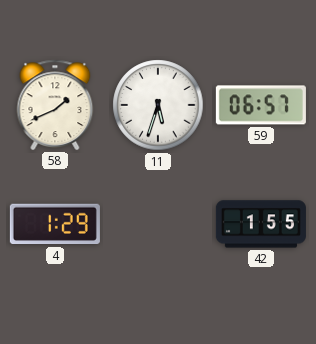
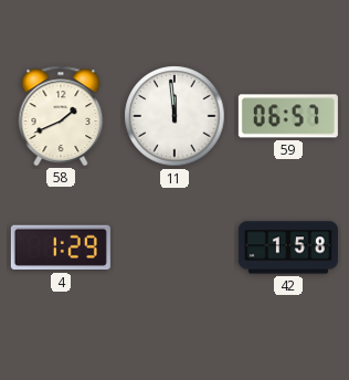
11: 5:33 -> 11:59
42: 1:55 -> 1:58
